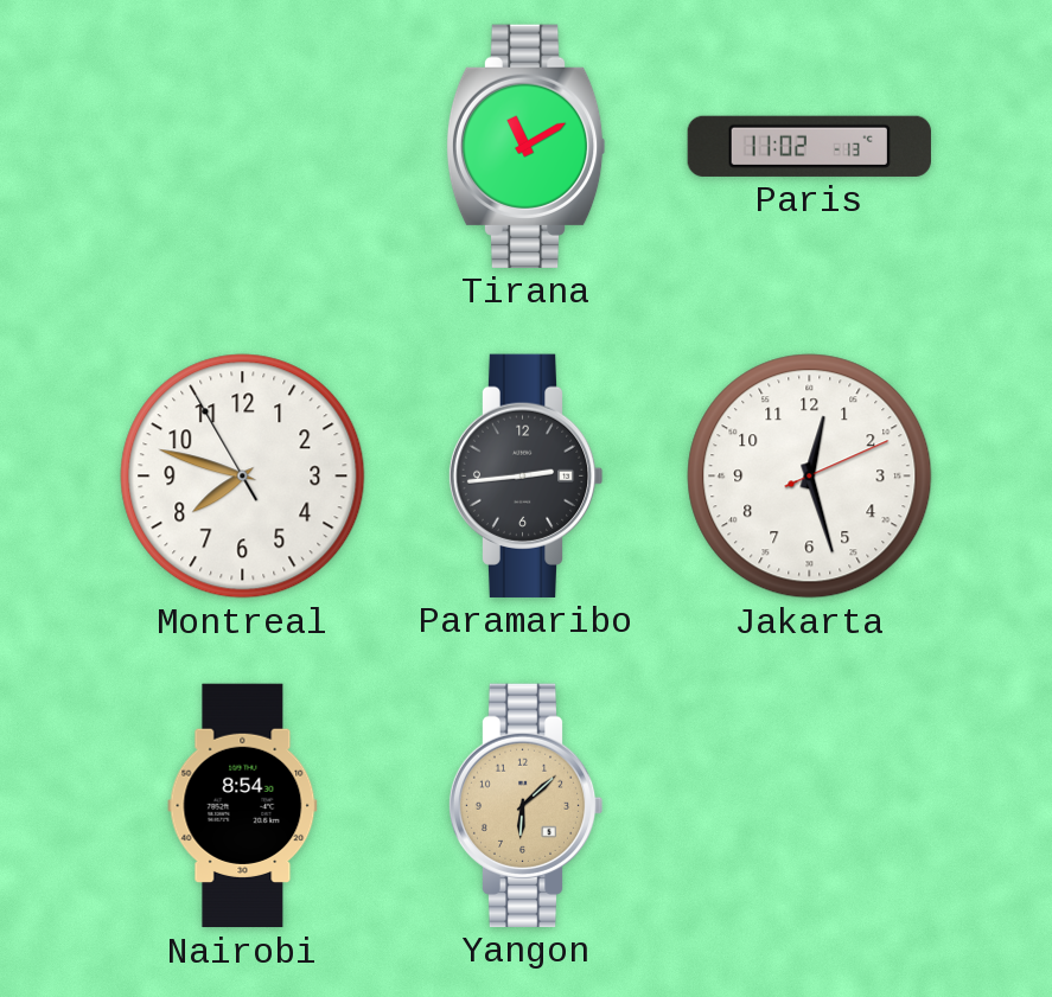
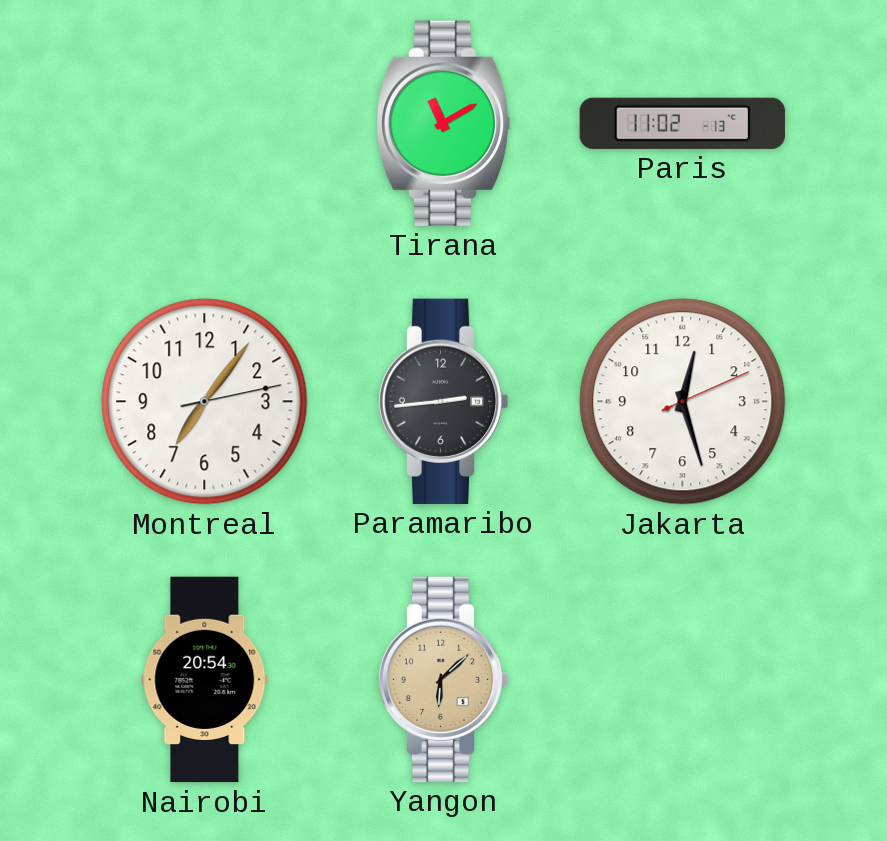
Montreal: 7:47 -> 7:06
Nairobi: 8:54 -> 20:54
